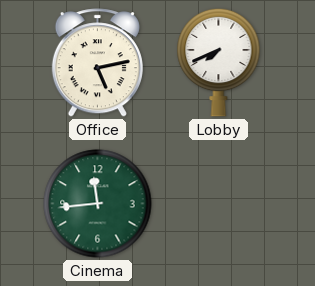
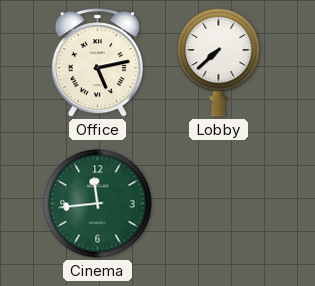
Lobby: 7:41 -> 7:38
